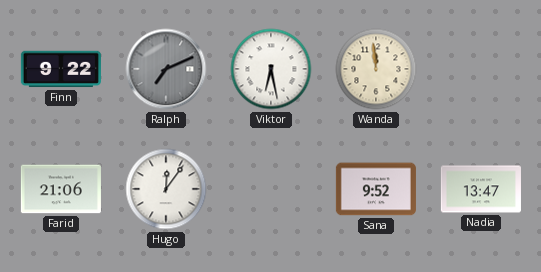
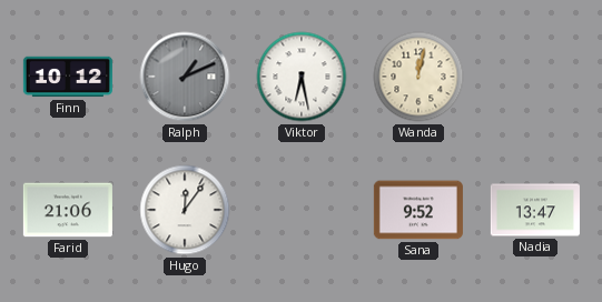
Finn: 9:22 -> 10:12
Ralph: 7:11 -> 1:11
Wanda: 11:59 -> 12:02
